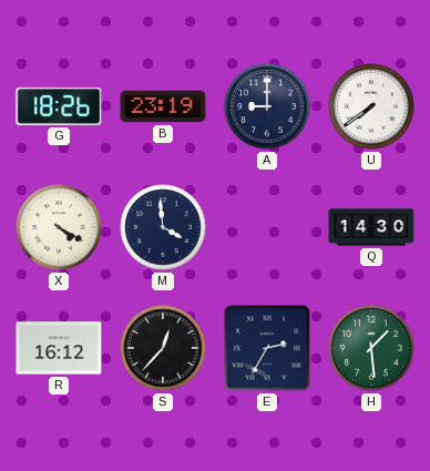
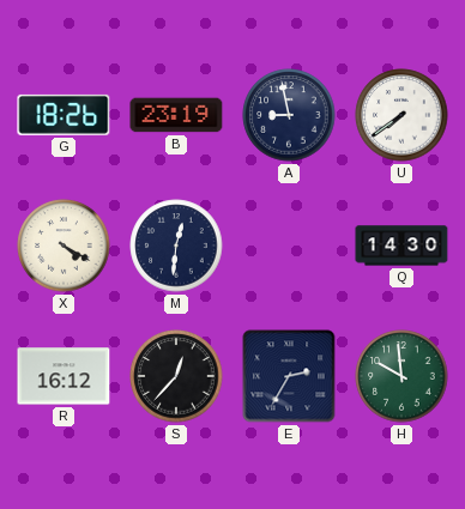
A: 9:00 -> 8:58
M: 3:59 -> 12:31
H: 1:29 -> 9:59
